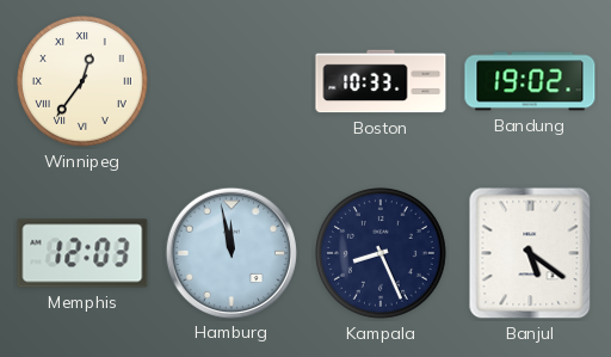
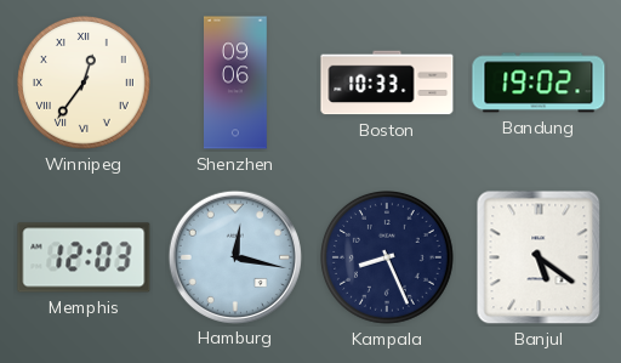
Shenzhen: none -> 09:06
Hamburg: 11:58 -> 12:17
